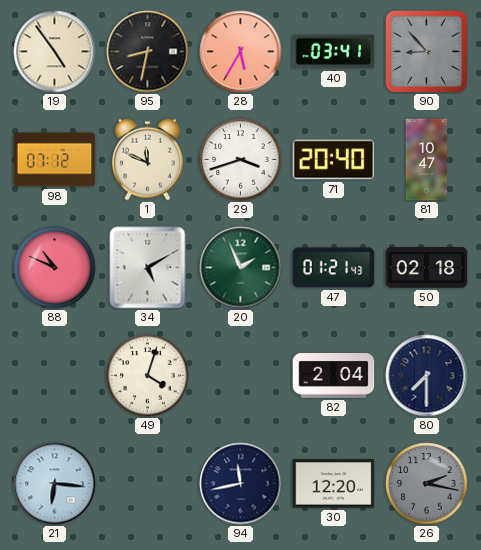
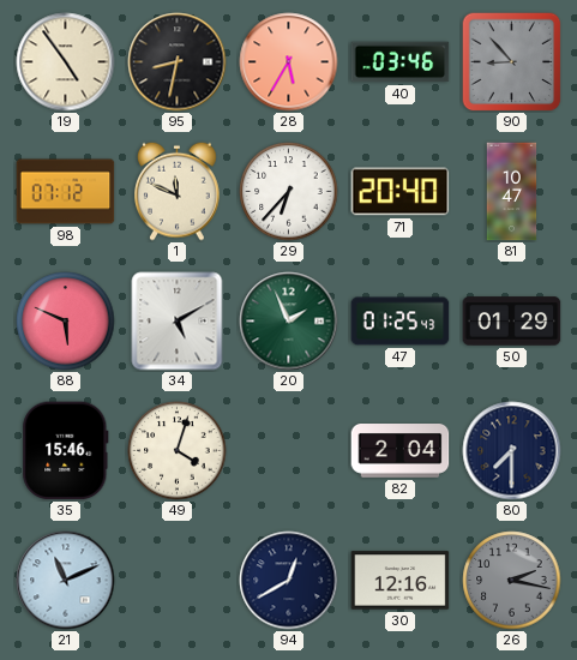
40: 03:41 -> 03:46
29: 3:42 -> 6:37
88: 10:49 -> 5:49
47: 01:21 -> 01:25
50: 02:18 -> 01:29
35: none -> 15:46
21: 6:16 -> 11:11
94: 11:43 -> 12:40
30: 12:20 -> 12:16
